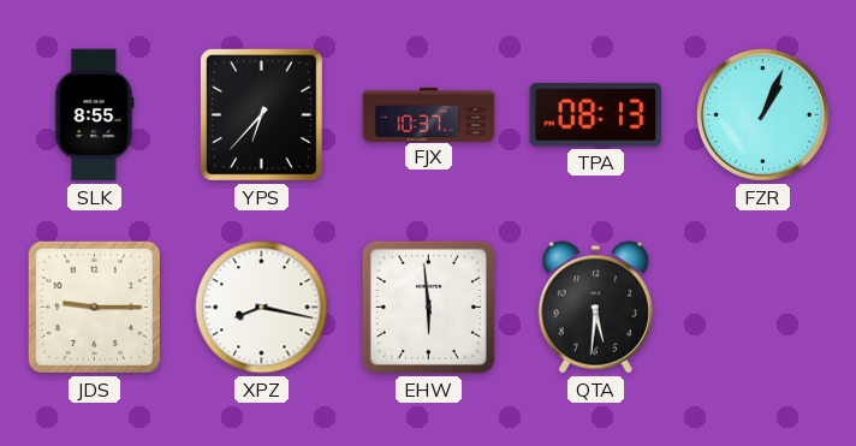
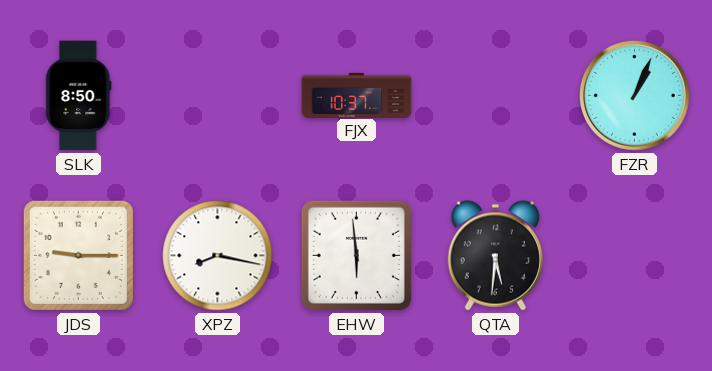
SLK: 8:55 -> 8:50
YPS: 6:37 -> none
TPA: 08:13 -> none
